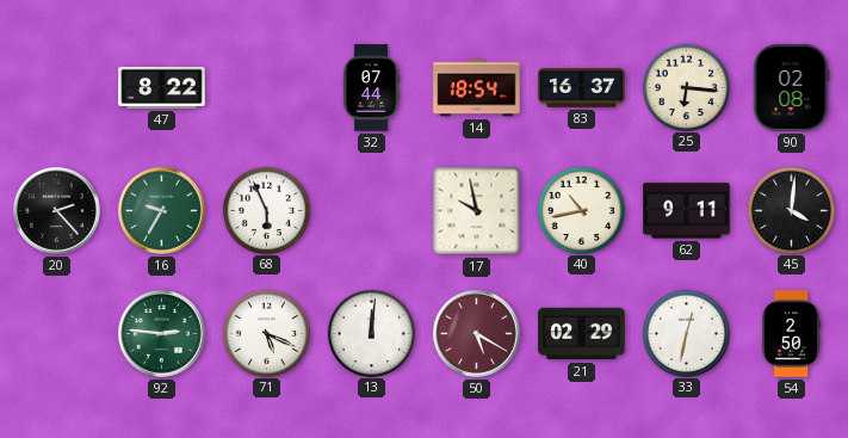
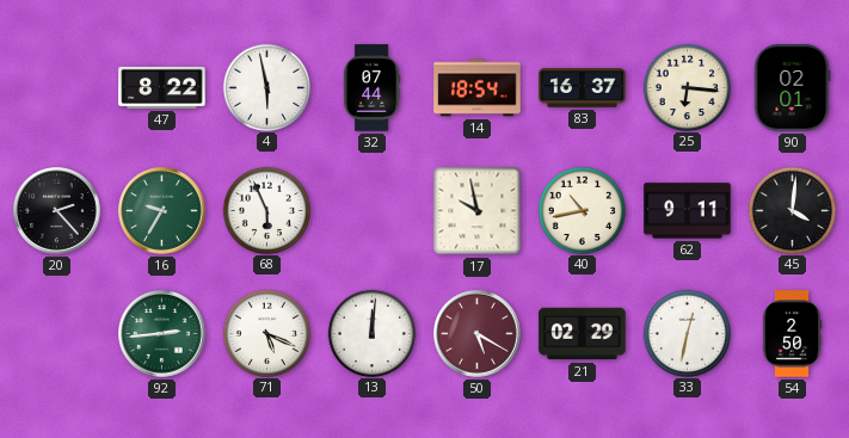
4: none -> 5:58
90: 02:08 -> 02:01
92: 2:46 -> 2:44
